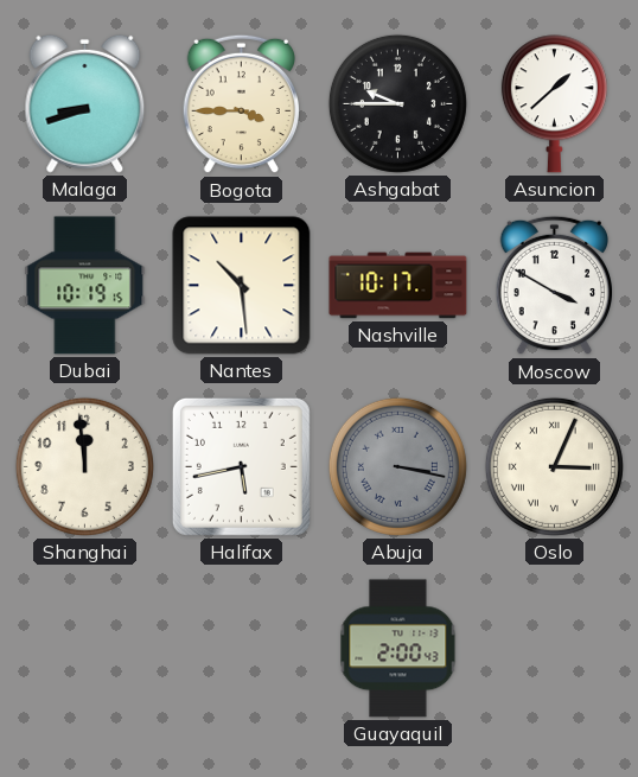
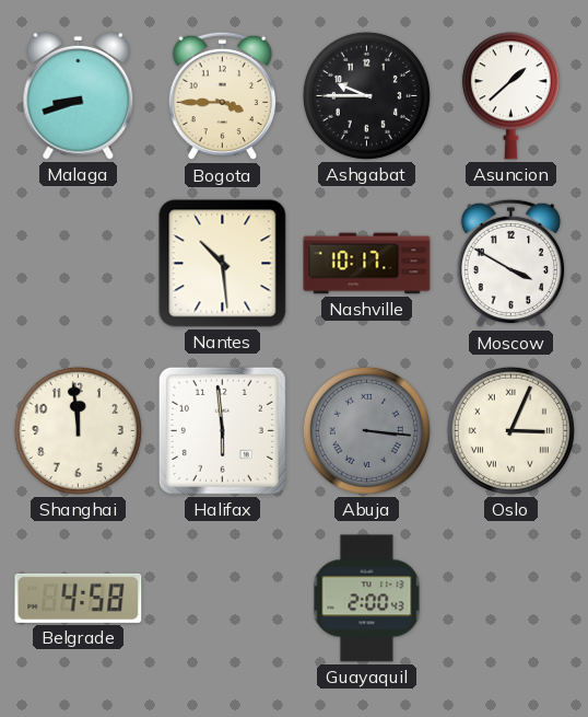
Dubai: 10:19 -> none
Halifax: 5:43 -> 5:59
Abuja: 3:17 -> 3:16
Belgrade: none -> 4:58
